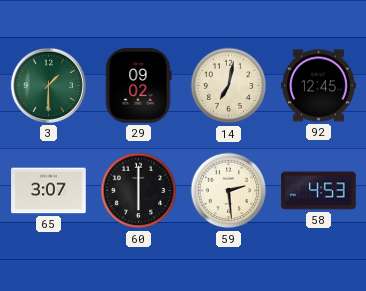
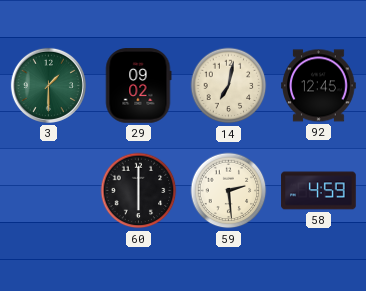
65: 3:07 -> none
58: 4:53 -> 4:59
